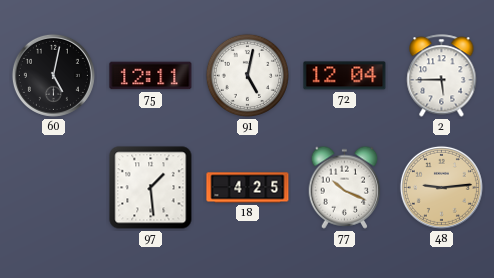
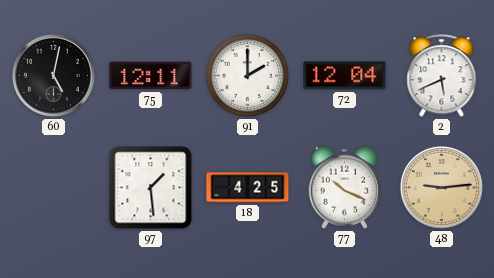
91: 5:02 -> 2:00
2: 5:45 -> 5:41
